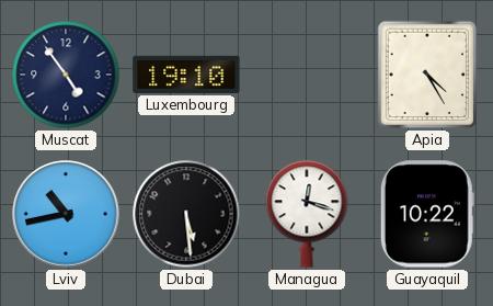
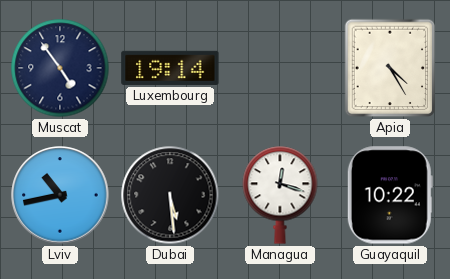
Luxembourg: 19:10 -> 19:14
